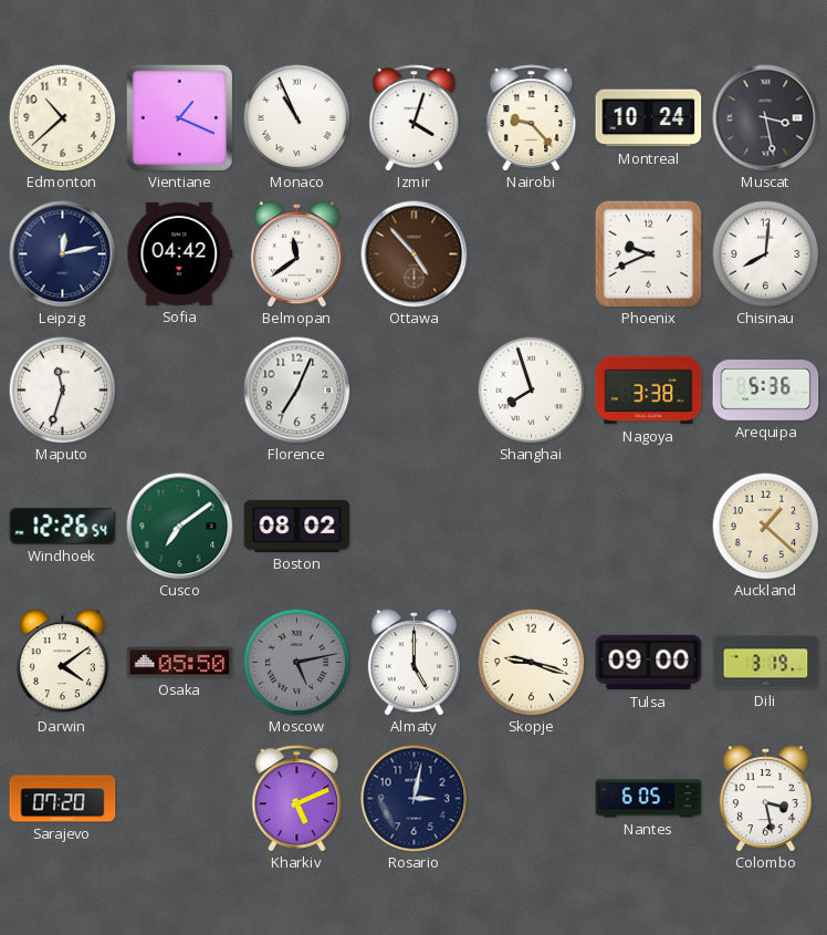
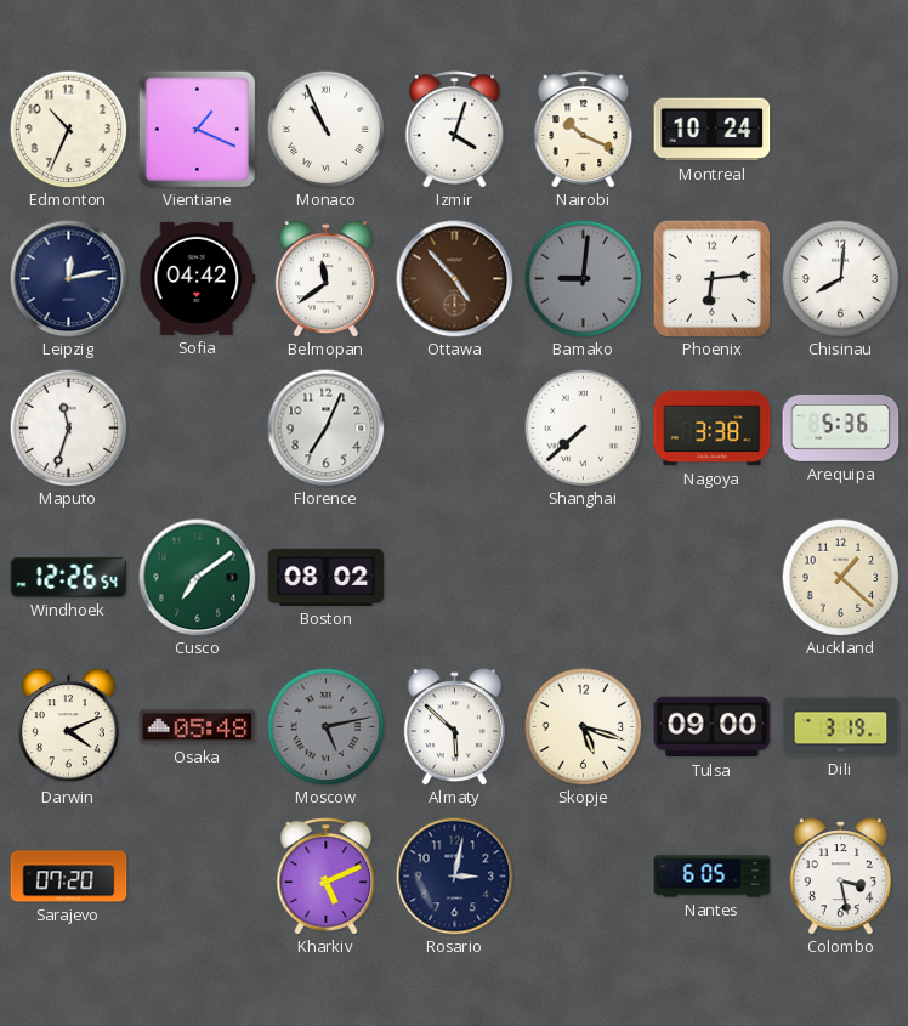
Edmonton: 10:38 -> 10:34
Nairobi: 9:23 -> 10:19
Muscat: 3:28 -> none
Bamako: none -> 9:01
Phoenix: 9:41 -> 6:14
Shanghai: 7:57 -> 7:38
Darwin: 4:09 -> 4:11
Osaka: 05:50 -> 05:48
Almaty: 5:00 -> 5:52
Skopje: 9:18 -> 5:18
